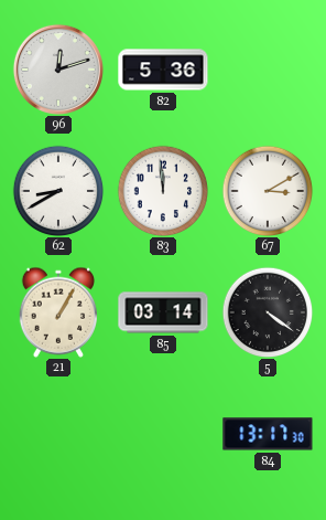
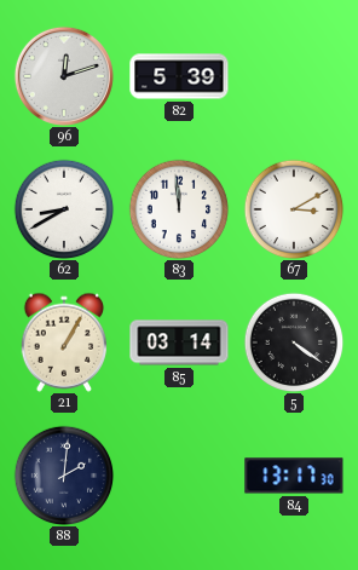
82: 5:36 -> 5:39
88: none -> 2:01
